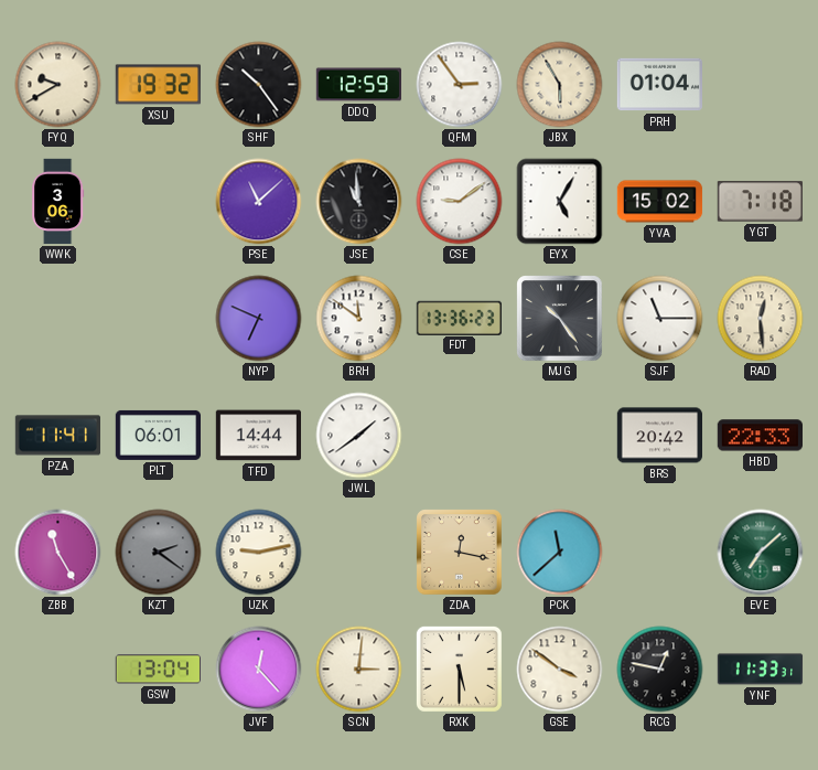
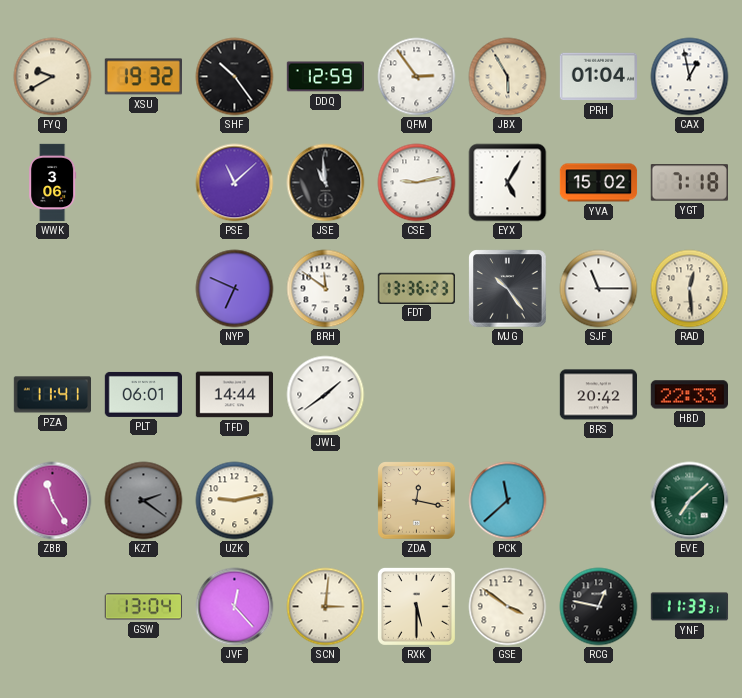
CAX: none -> 12:58
CSE: 9:09 -> 9:13
